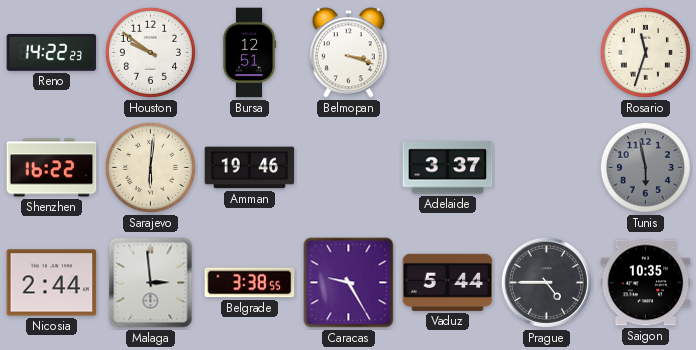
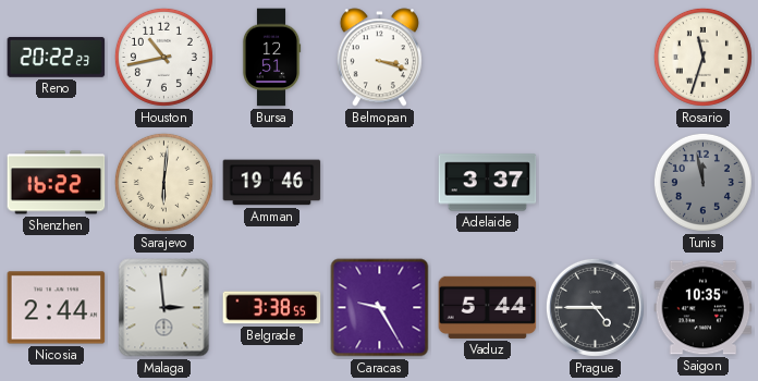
Reno: 14:22 -> 20:22
Houston: 9:51 -> 10:43
Tunis: 5:58 -> 11:58
